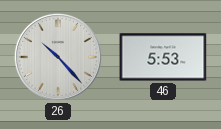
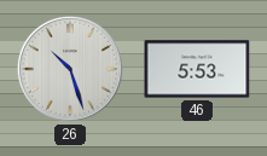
26: 10:23 -> 10:27
